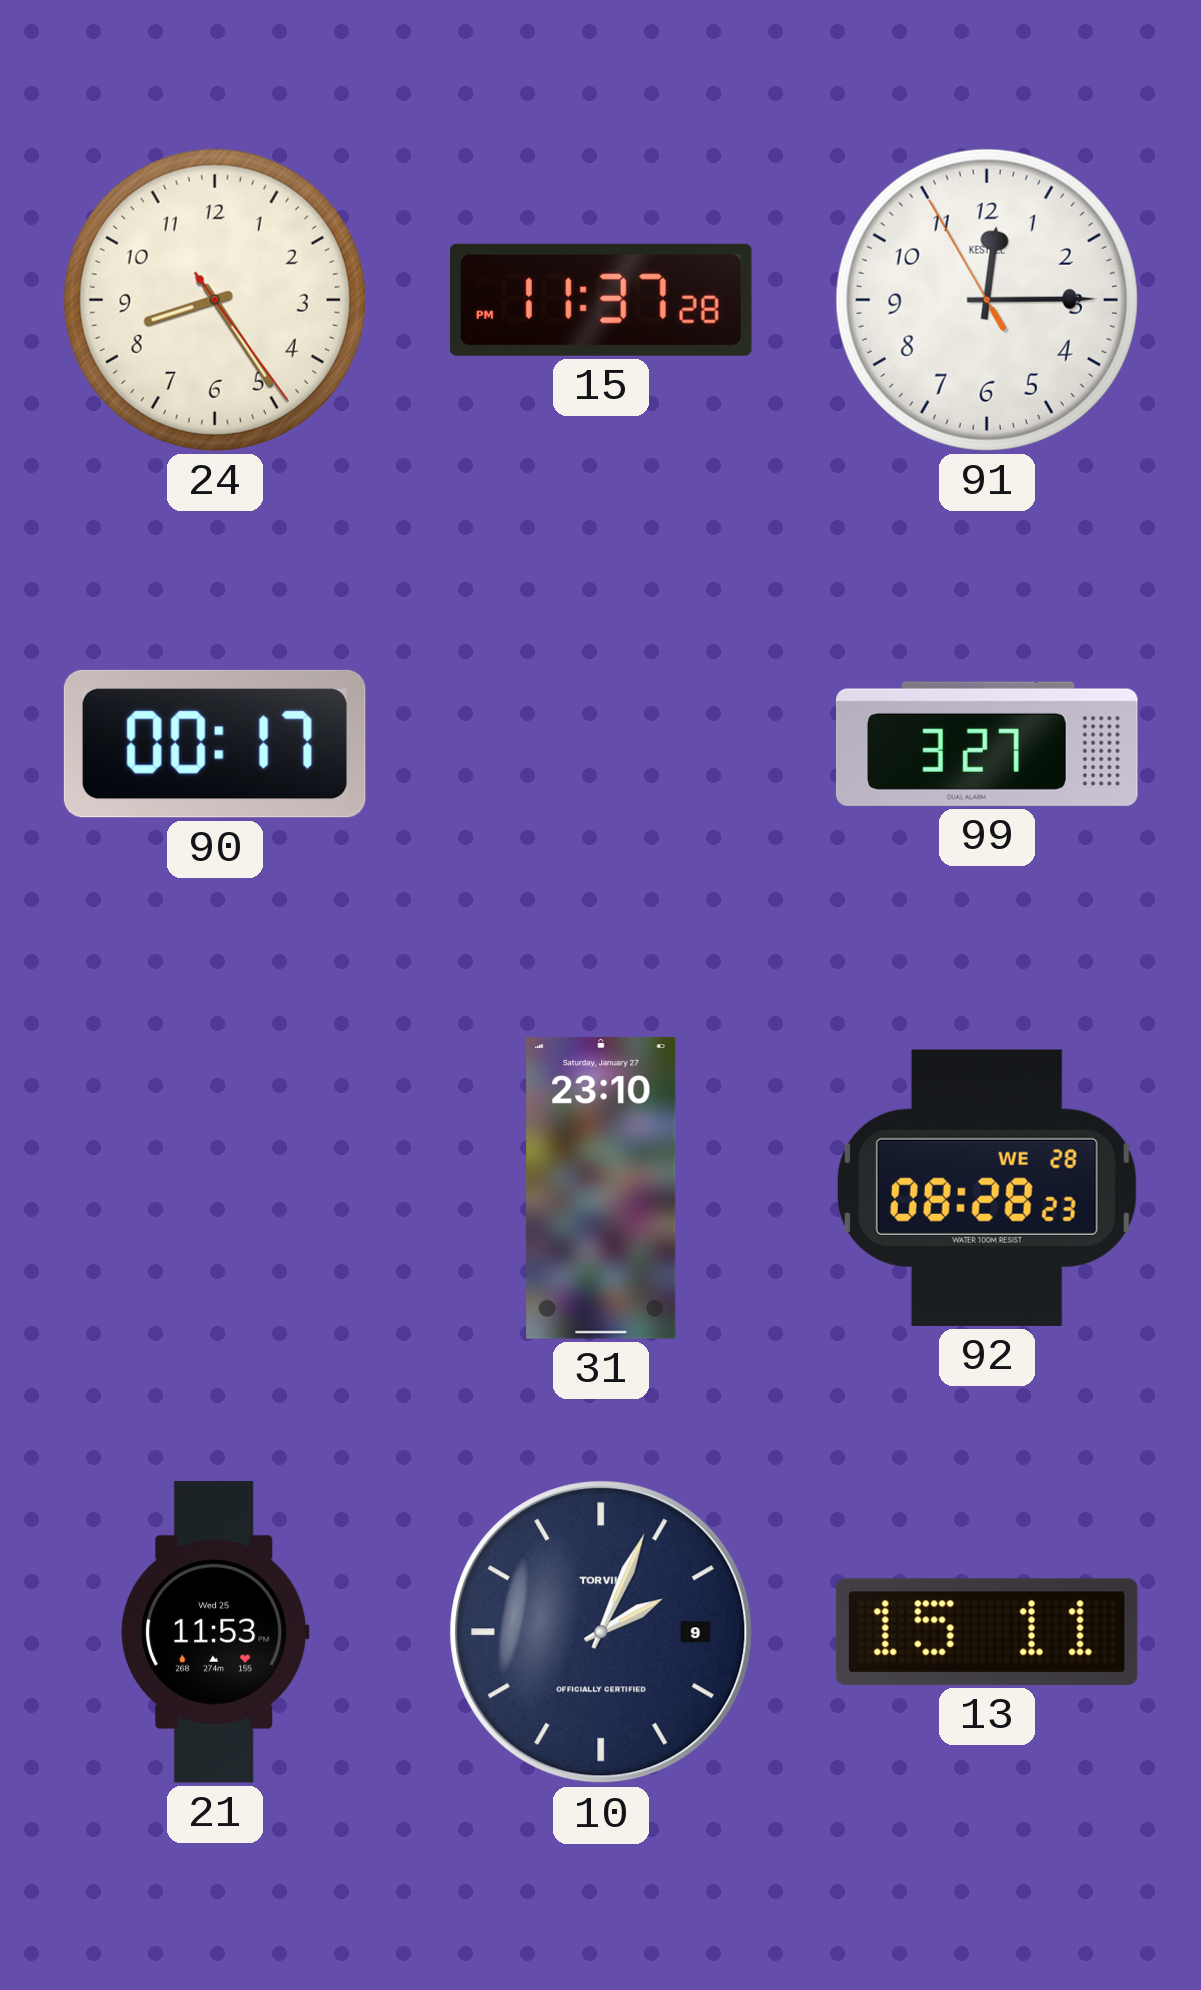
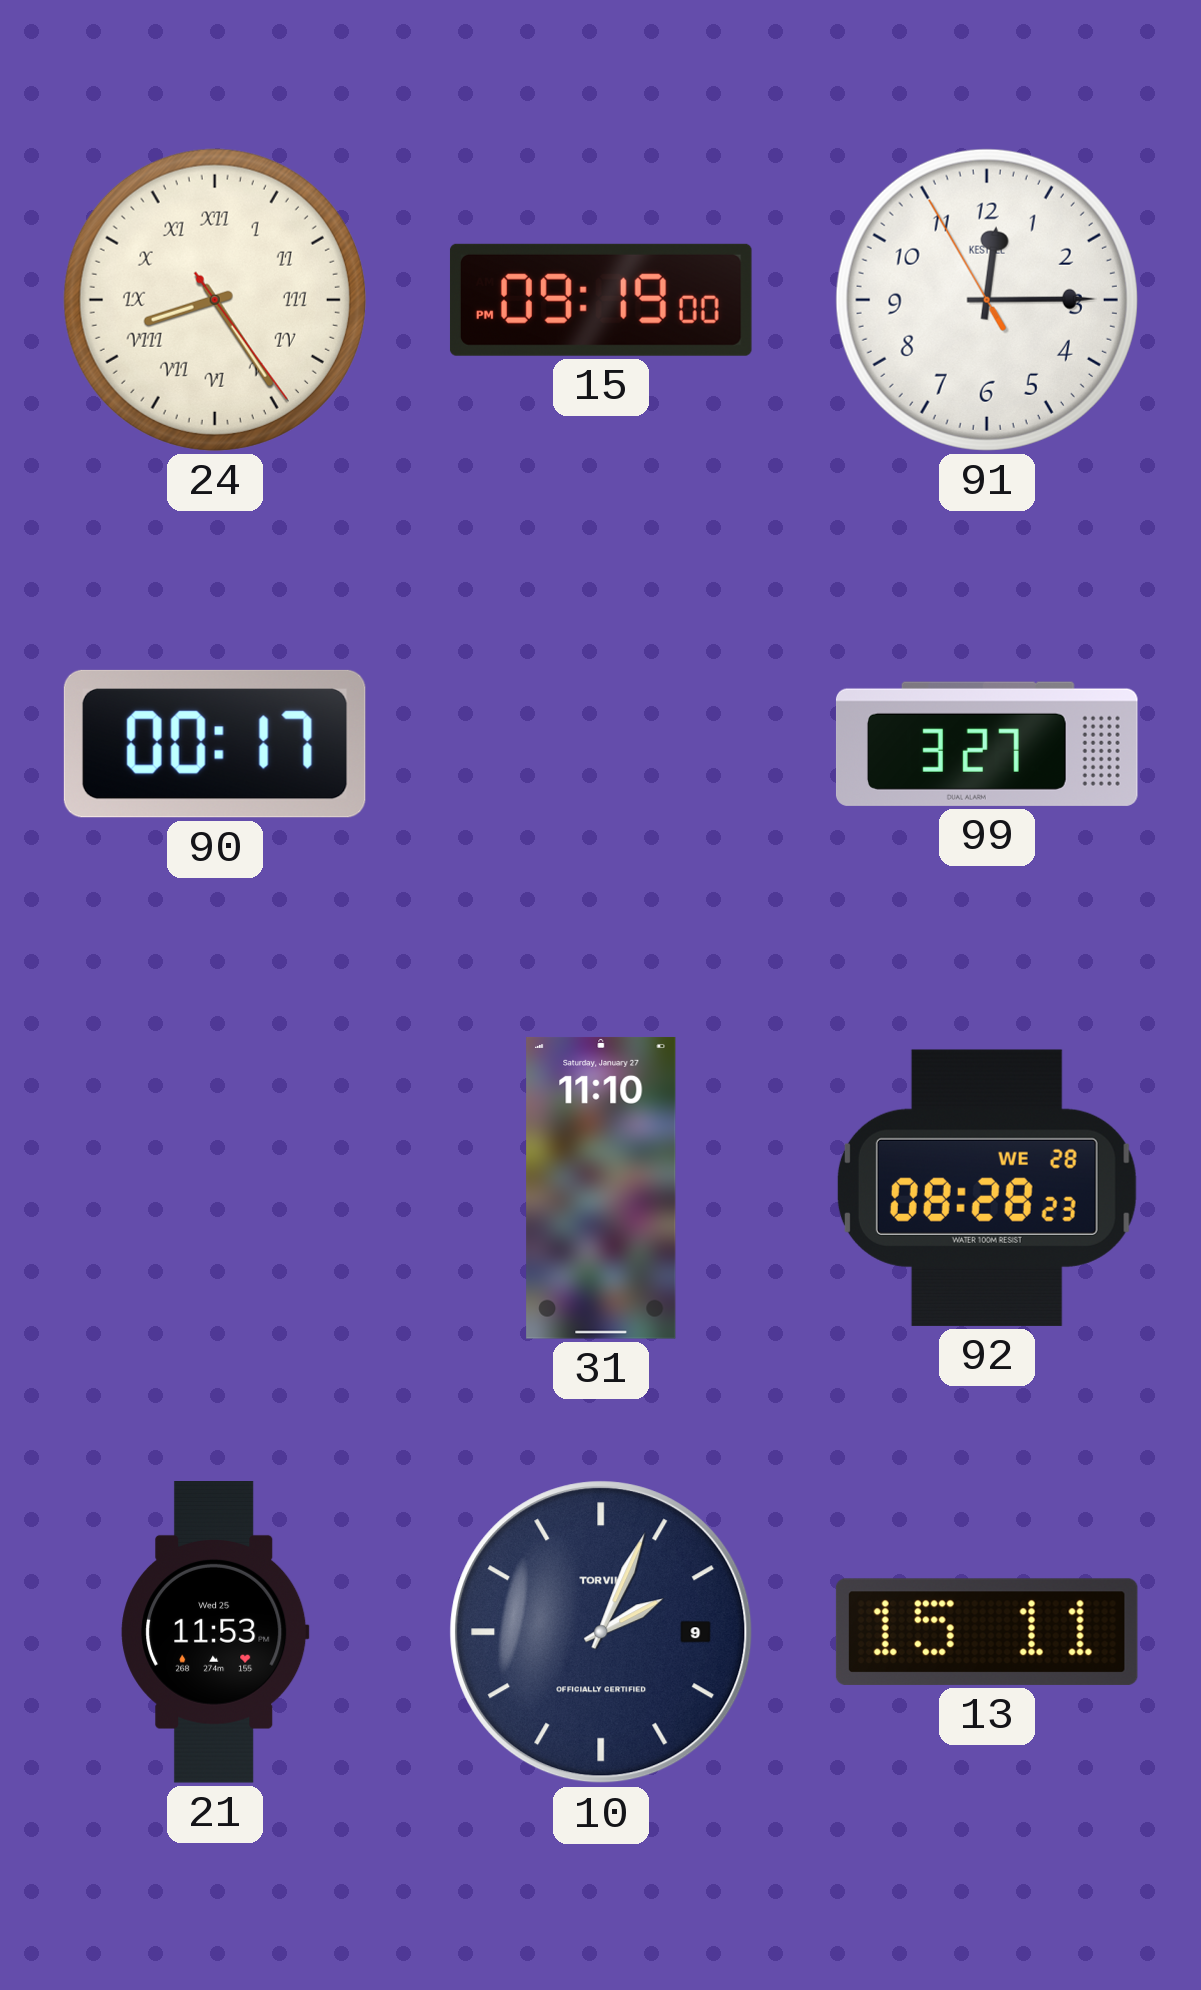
24 numerals: Arabic -> Roman
15: 11:37 -> 09:19
31: 23:10 -> 11:10
